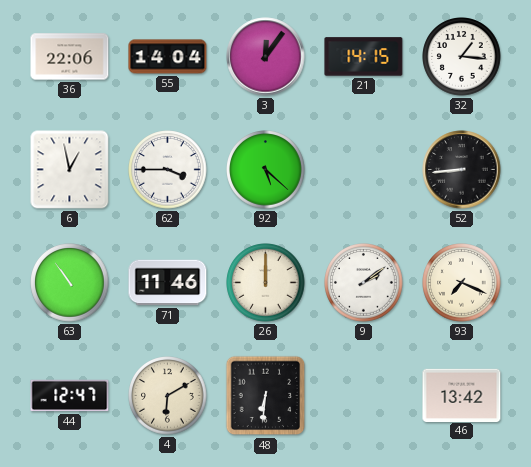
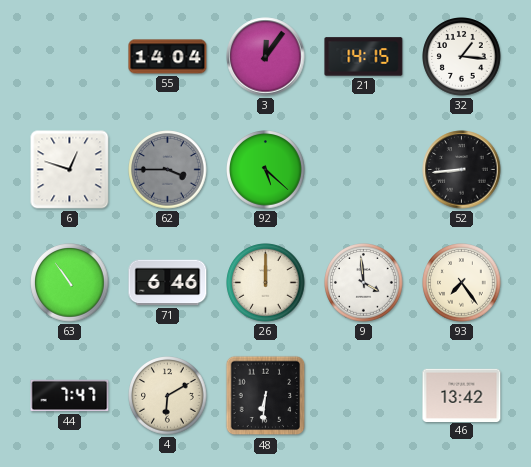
36: 22:06 -> none
6: 12:58 -> 12:48
62 dial: white -> grey
71: 11:46 -> 6:46
9: 2:09 -> 3:59
93: 7:19 -> 7:24
44: 12:47 -> 7:47
